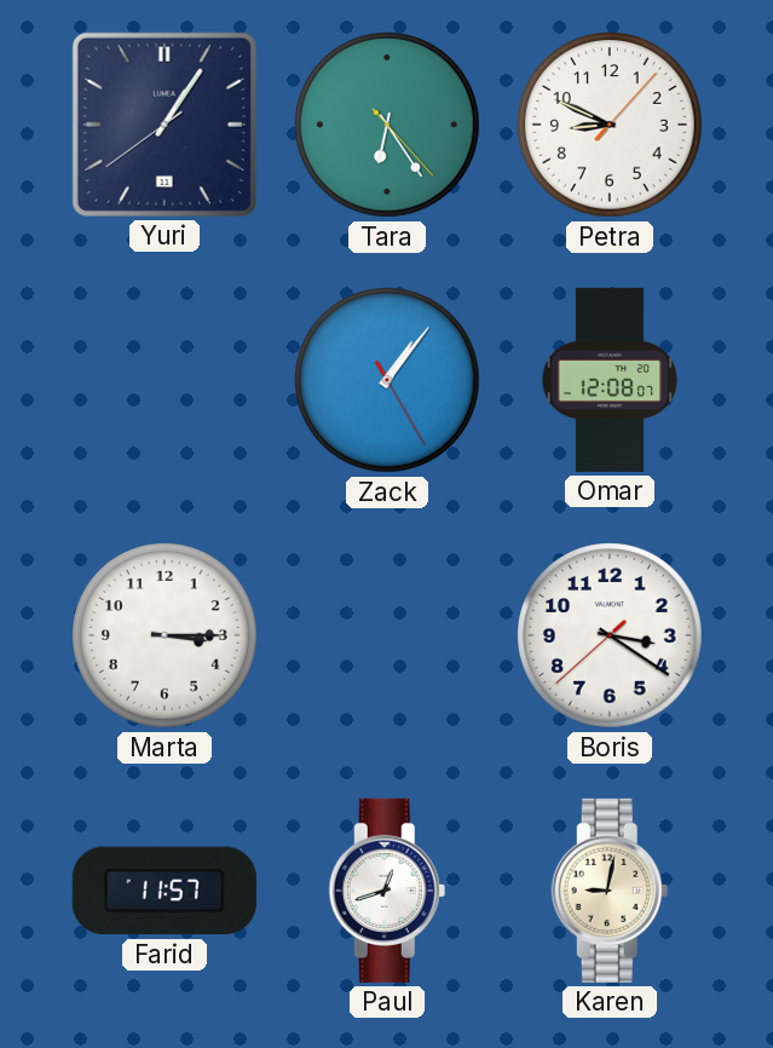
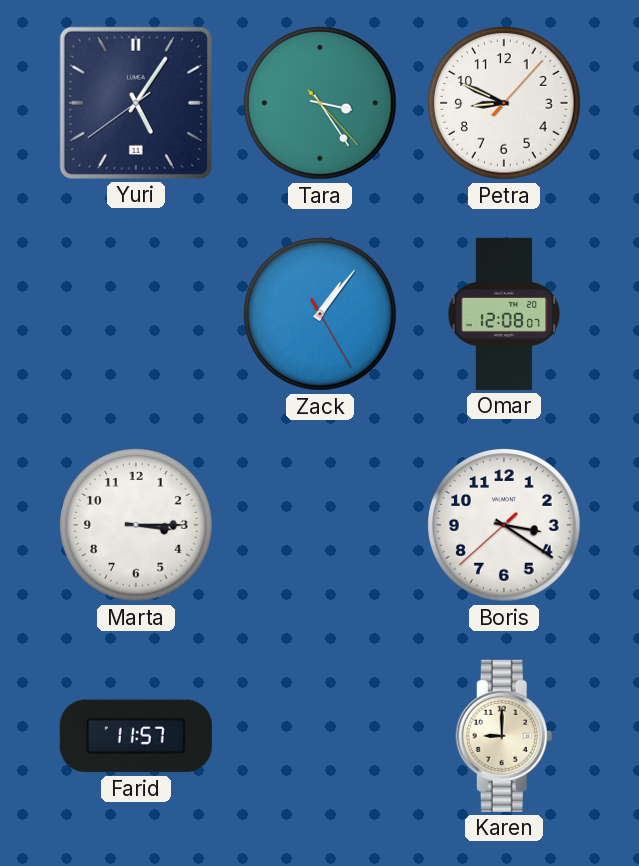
Yuri: 1:05 -> 5:05
Tara: 6:24 -> 3:24
Paul: 12:42 -> none
Karen: 9:02 -> 9:00
